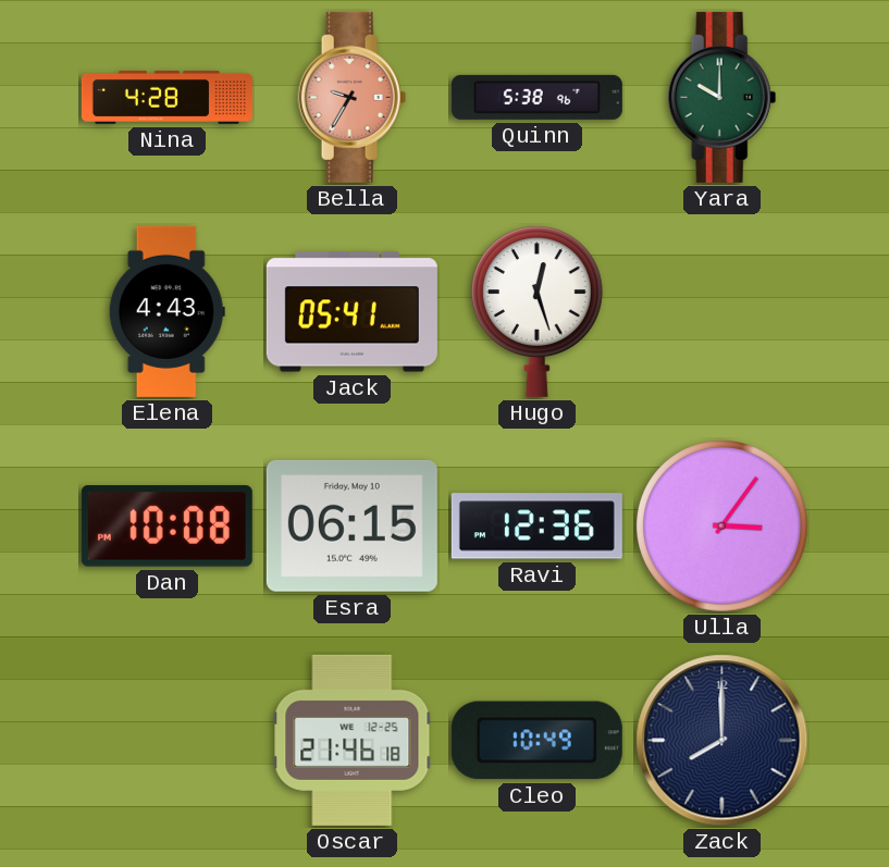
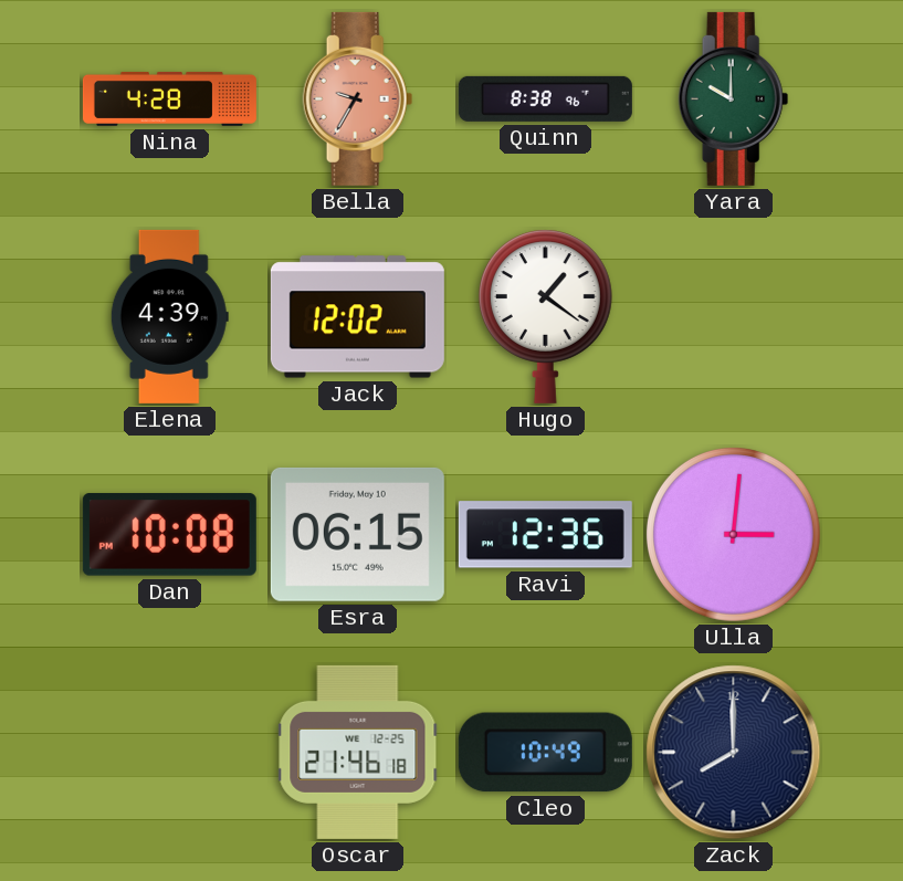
Quinn: 5:38 -> 8:38
Elena: 4:43 -> 4:39
Jack: 05:41 -> 12:02
Hugo: 12:27 -> 1:21
Ulla: 3:06 -> 3:01
